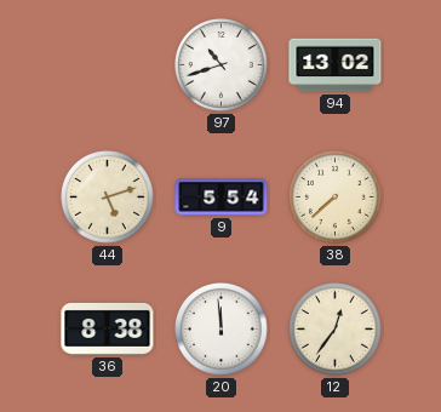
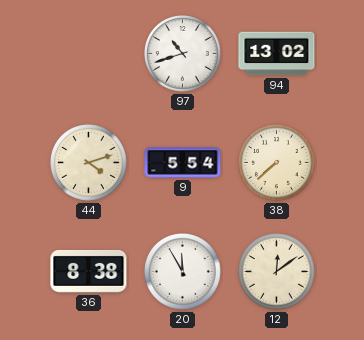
44: 5:12 -> 4:12
20: 11:59 -> 11:55
12: 12:36 -> 12:09
